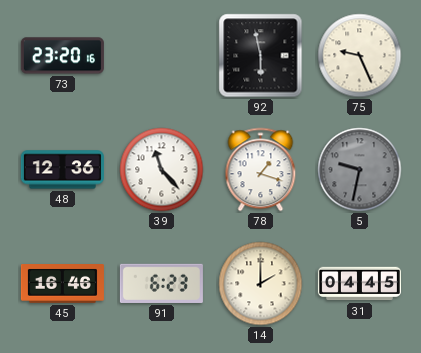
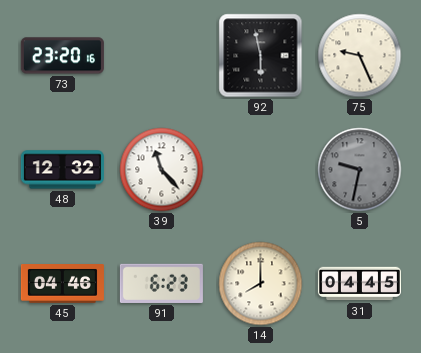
48: 12:36 -> 12:32
78: 1:18 -> none
45: 16:46 -> 04:46
14: 2:00 -> 8:00
